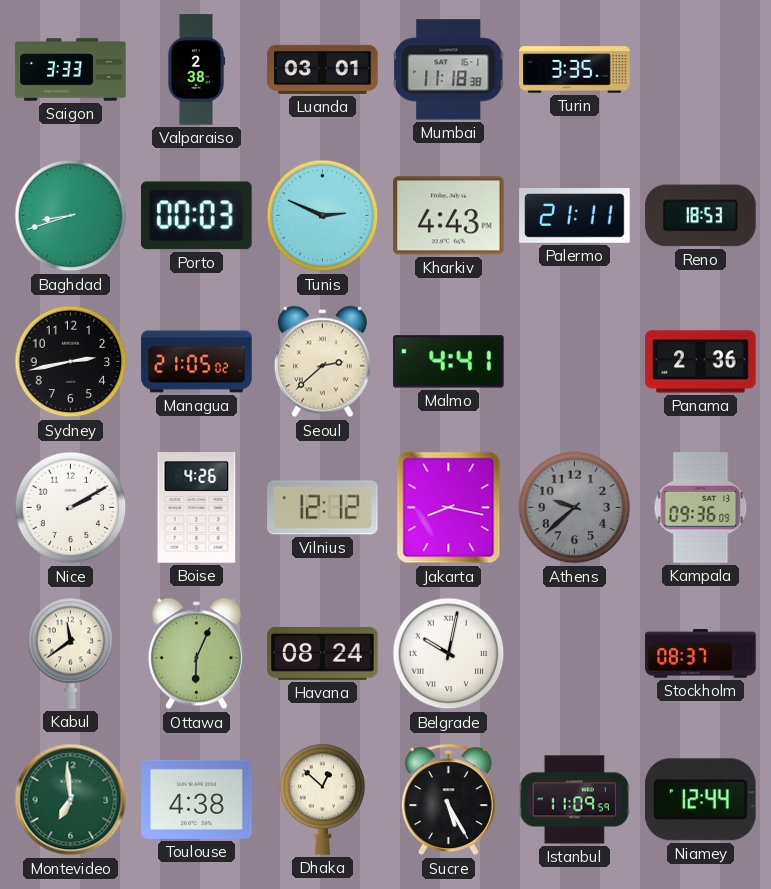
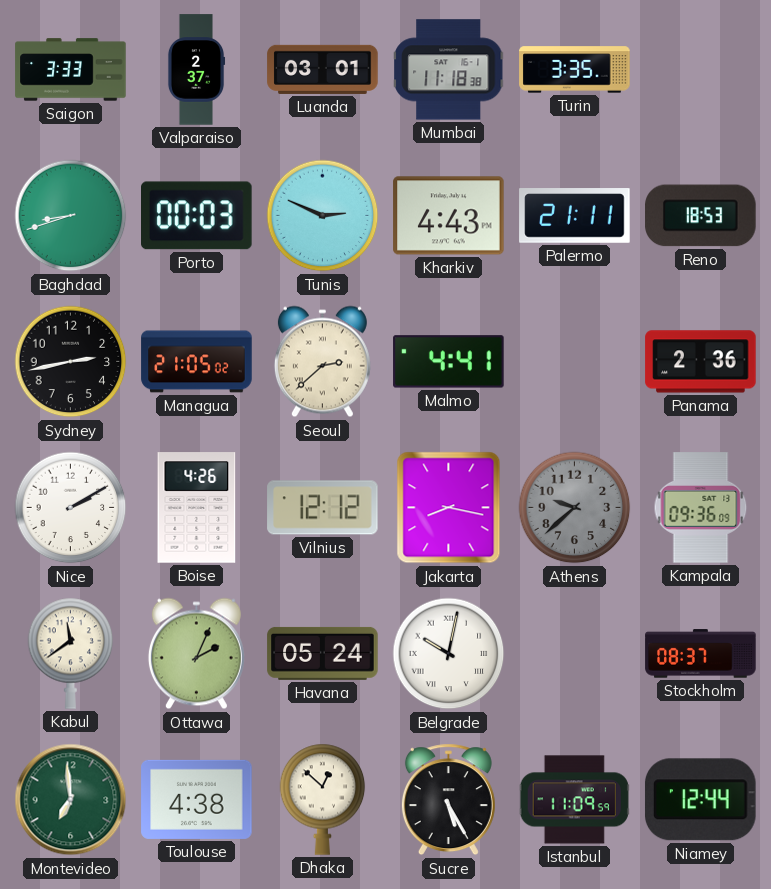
Valparaiso: 2:38 -> 2:37
Ottawa: 6:04 -> 2:04
Havana: 08:24 -> 05:24
